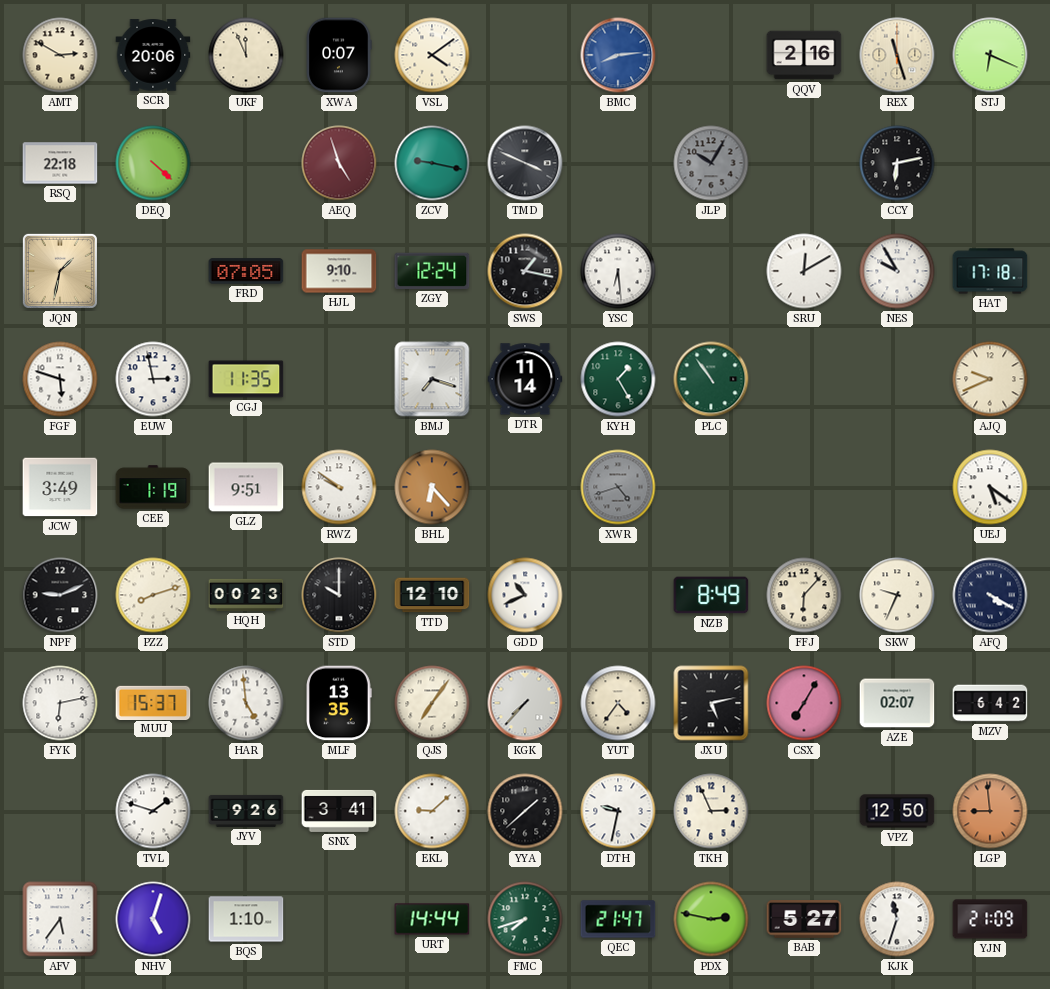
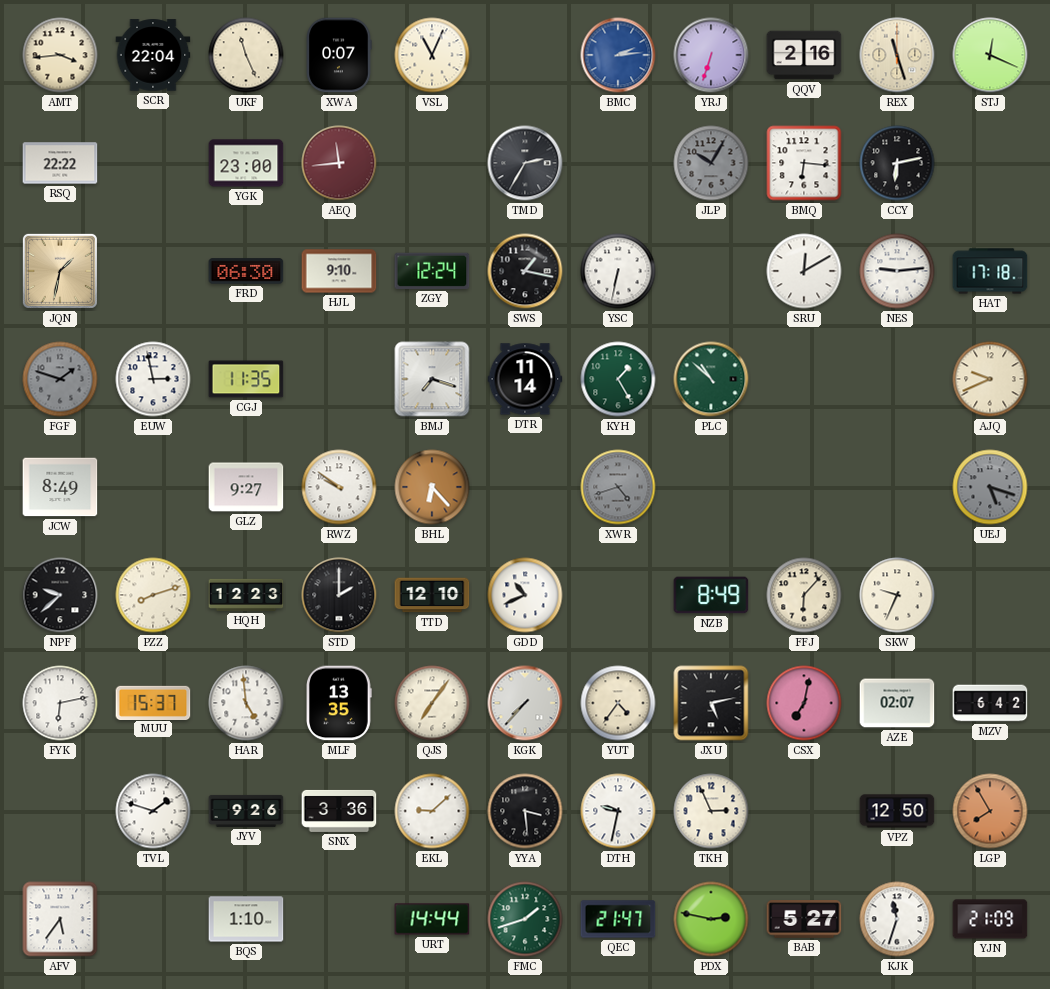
AMT: 2:50 -> 3:44
SCR: 20:06 -> 22:04
UKF: 11:56 -> 11:26
VSL: 4:09 -> 11:04
BMC: 8:14 -> 2:14
YRJ: none -> 6:33
STJ: 6:19 -> 12:19
RSQ: 22:18 -> 22:22
DEQ: 4:22 -> none
YGK: none -> 23:00
AEQ: 4:57 -> 11:44
ZCV: 9:17 -> none
TMD: 3:49 -> 2:35
BMQ: none -> 6:16
FRD: 07:05 -> 06:30
YSC: 6:29 -> 6:32
NES: 9:55 -> 9:14
FGF: 5:48 -> 1:48
FGF dial: white -> grey
PLC: 10:54 -> 10:52
JCW: 3:49 -> 8:49
CEE: 1:19 -> none
GLZ: 9:51 -> 9:27
UEJ: 5:21 -> 5:18
UEJ dial: white -> grey
NPF: 9:11 -> 9:38
HQH: 00:23 -> 12:23
STD: 10:00 -> 2:00
AFQ: 4:20 -> none
CSX: 7:05 -> 7:02
SNX: 3:41 -> 3:36
YYA: 1:38 -> 3:29
LGP: 8:59 -> 7:55
NHV: 5:03 -> none
FMC: 7:42 -> 1:42
